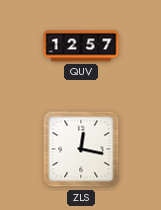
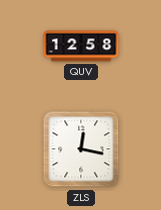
QUV: 12:57 -> 12:58
